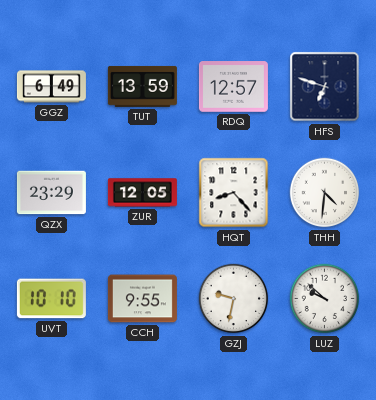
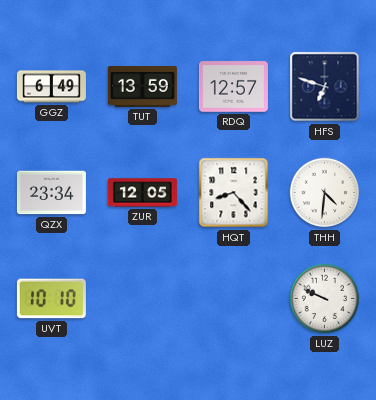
QZX: 23:29 -> 23:34
CCH: 9:55 -> none
GZJ: 9:32 -> none
LUZ: 9:52 -> 9:49
